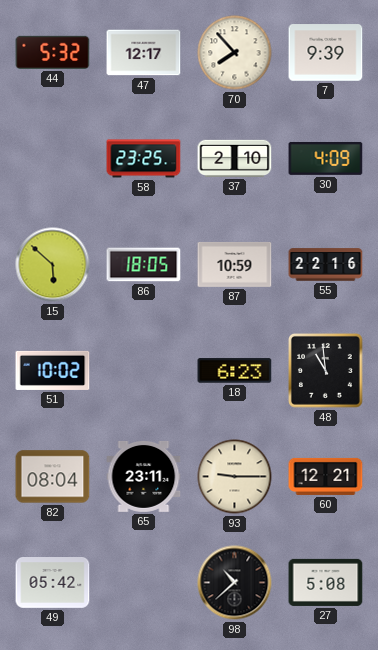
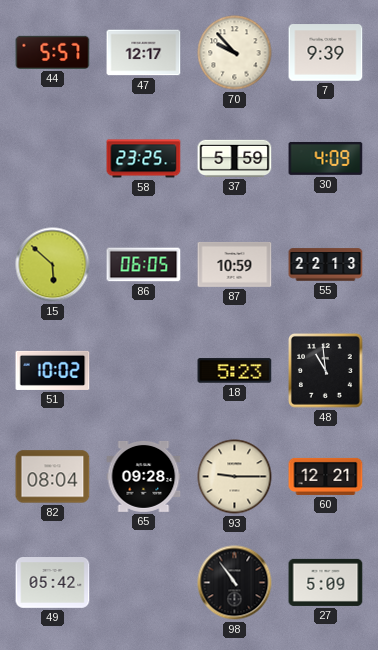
44: 5:32 -> 5:57
70: 7:53 -> 9:53
37: 2:10 -> 5:59
86: 18:05 -> 06:05
55: 22:16 -> 22:13
18: 6:23 -> 5:23
65: 23:11 -> 09:28
98: 10:38 -> 10:54
27: 5:08 -> 5:09
